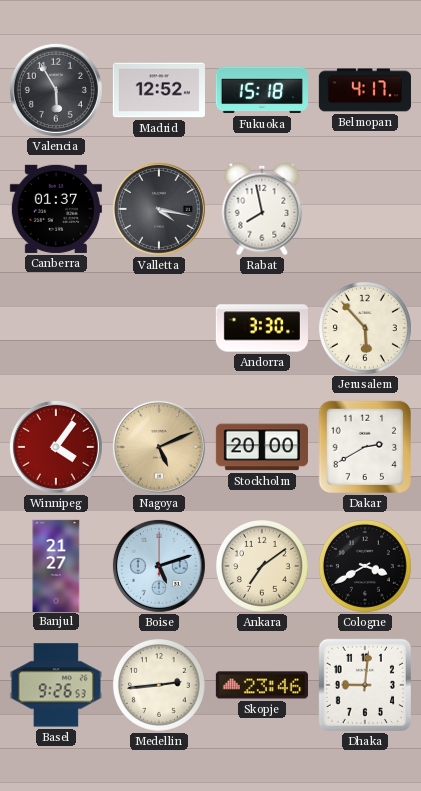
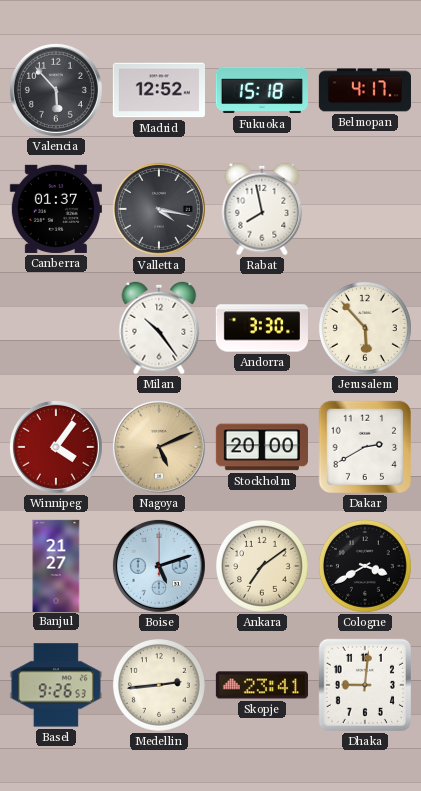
Valencia: 5:55 -> 5:53
Milan: none -> 10:24
Skopje: 23:46 -> 23:41
